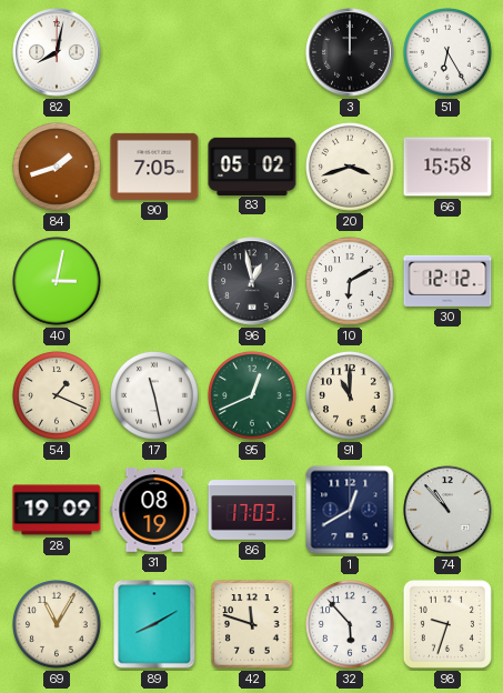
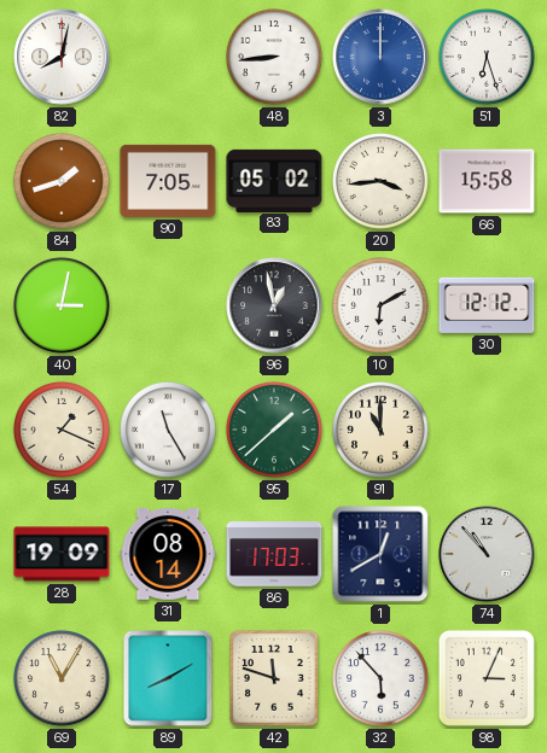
48: none -> 8:44
3 dial: black -> blue
51: 6:25 -> 6:27
20: 3:42 -> 3:44
17: 11:28 -> 11:25
95: 12:41 -> 1:38
31: 08:19 -> 08:14
98: 9:33 -> 3:04
